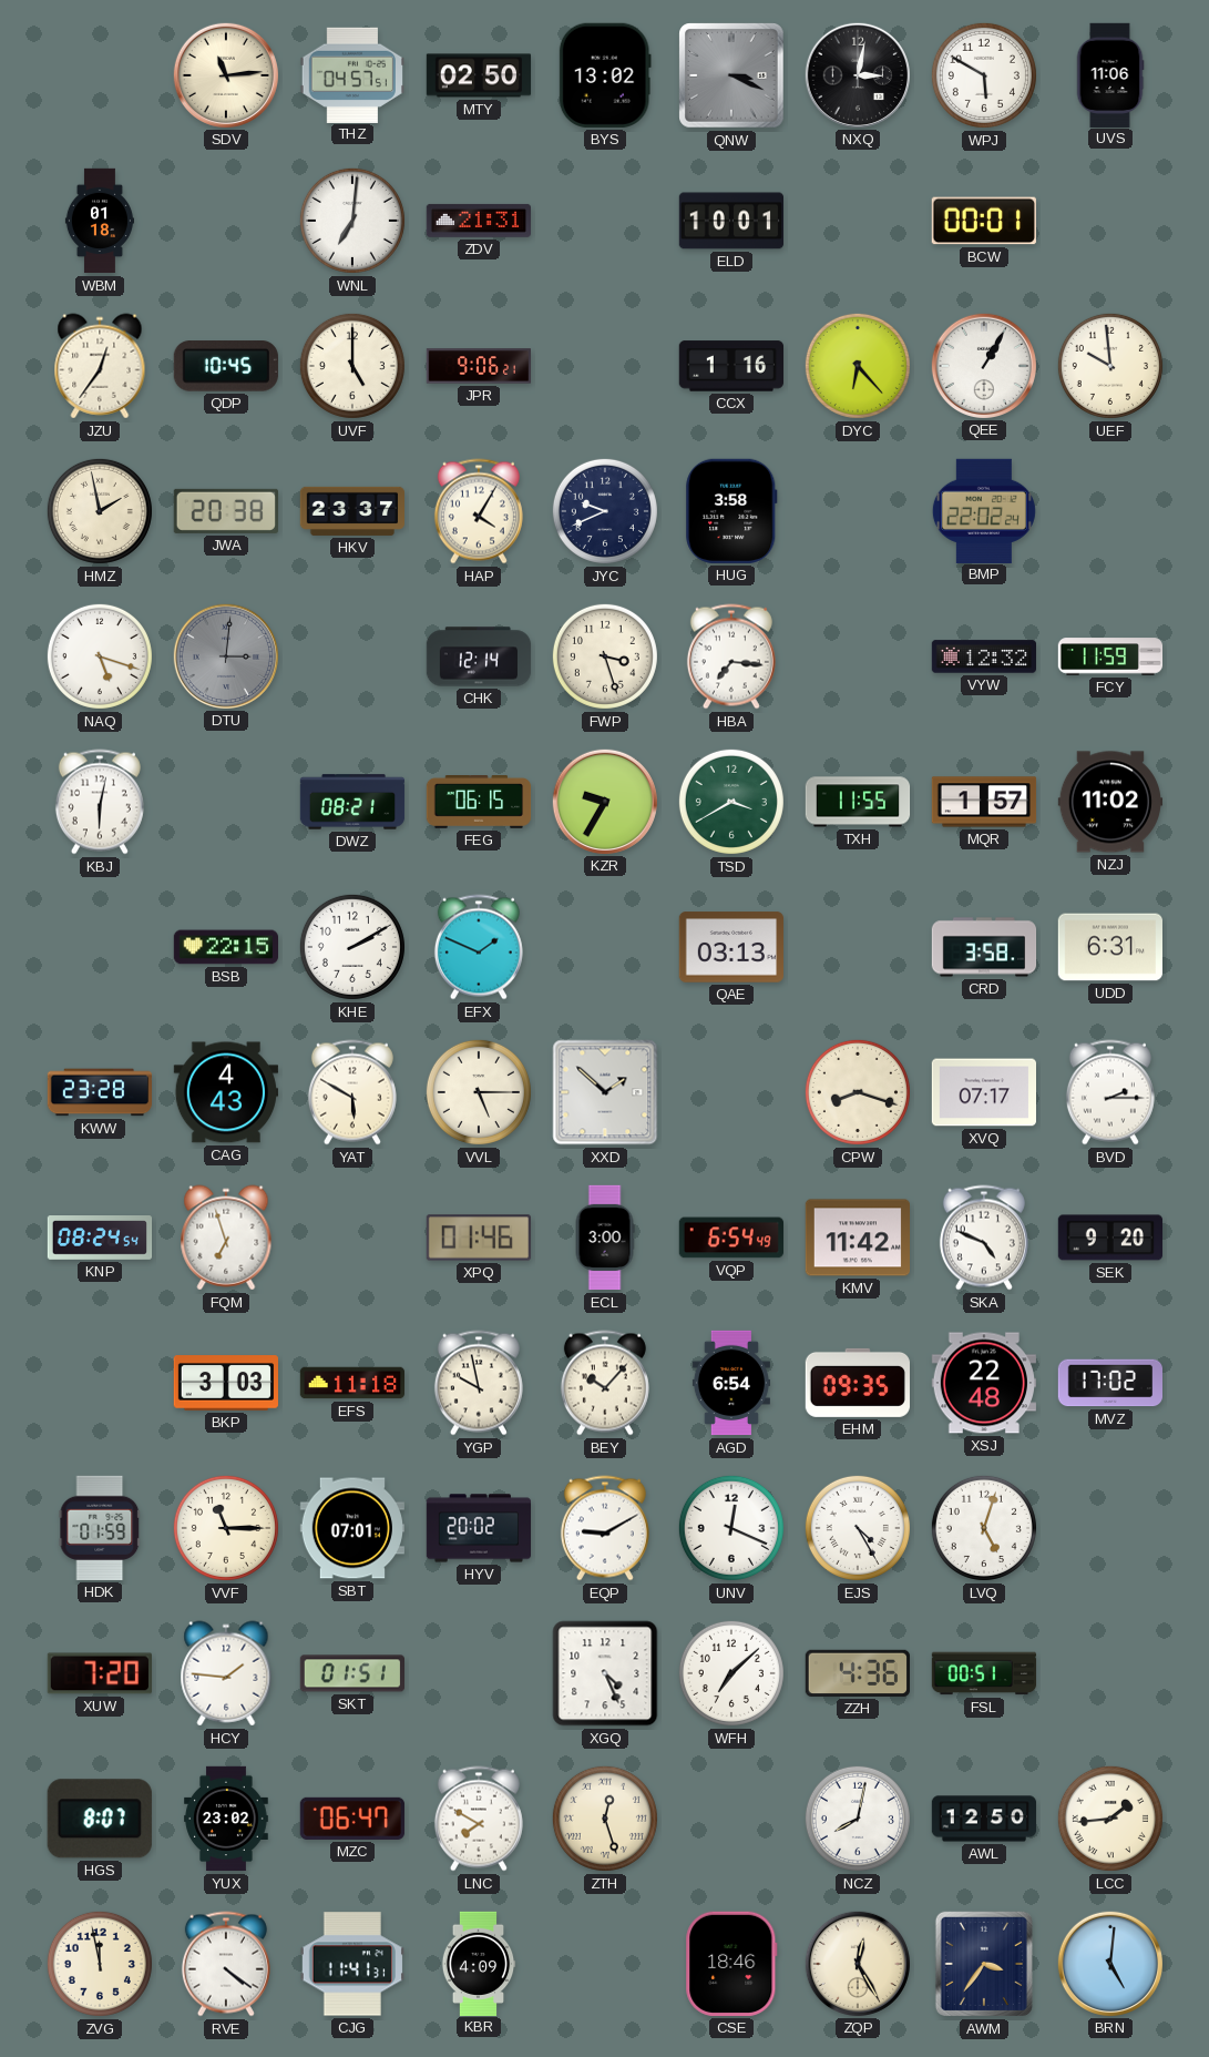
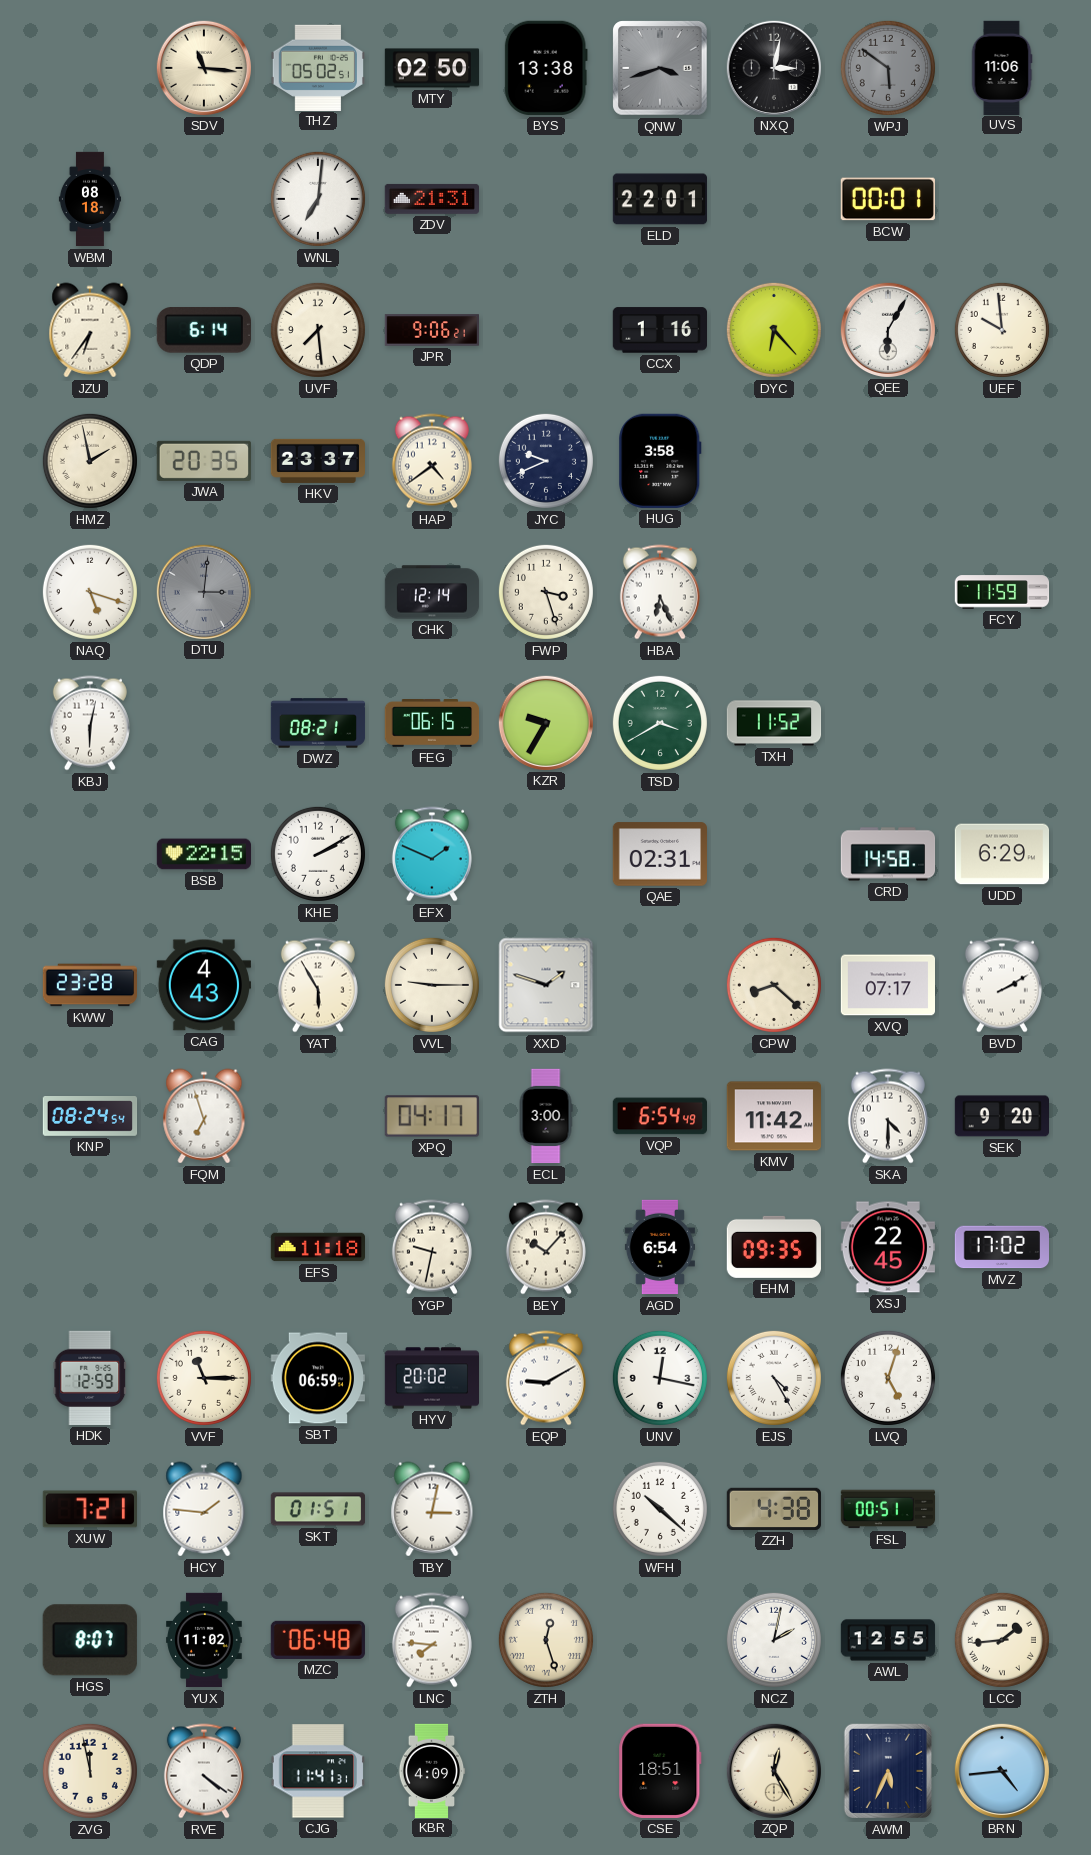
SDV: 11:14 -> 11:16
THZ: 04:57 -> 05:02
BYS: 13:02 -> 13:38
QNW: 3:19 -> 3:42
WPJ: 5:50 -> 5:51
WPJ dial: white -> grey
WBM: 01:18 -> 08:18
ELD: 10:01 -> 22:01
JZU: 12:36 -> 6:36
QDP: 10:45 -> 6:14
UVF: 5:00 -> 7:29
QEE: 1:05 -> 6:05
JWA: 20:38 -> 20:35
HAP: 4:05 -> 4:39
BMP: 22:02 -> none
HBA: 7:16 -> 6:26
VYW: 12:32 -> none
TXH: 11:55 -> 11:52
MQR: 1:57 -> none
NZJ: 11:02 -> none
QAE: 03:13 -> 02:31
CRD: 3:58 -> 14:58
UDD: 6:31 -> 6:29
YAT: 5:50 -> 5:55
VVL: 5:15 -> 9:15
XXD: 1:52 -> 1:48
CPW: 8:18 -> 8:22
BVD: 2:15 -> 2:10
XPQ: 01:46 -> 04:17
SKA: 4:49 -> 4:30
BKP: 3:03 -> none
YGP: 9:58 -> 9:32
XSJ: 22:48 -> 22:45
HDK: 01:59 -> 12:59
SBT: 07:01 -> 06:59
UNV: 12:19 -> 12:17
XUW: 7:20 -> 7:21
TBY: none -> 3:02
XGQ: 4:26 -> none
WFH: 7:08 -> 10:22
ZZH: 4:36 -> 4:38
YUX: 23:02 -> 11:02
MZC: 06:47 -> 06:48
LNC: 7:50 -> 7:46
NCZ: 8:02 -> 2:02
AWL: 12:50 -> 12:55
CSE: 18:46 -> 18:51
AWM: 3:36 -> 5:34
BRN: 5:01 -> 4:44
